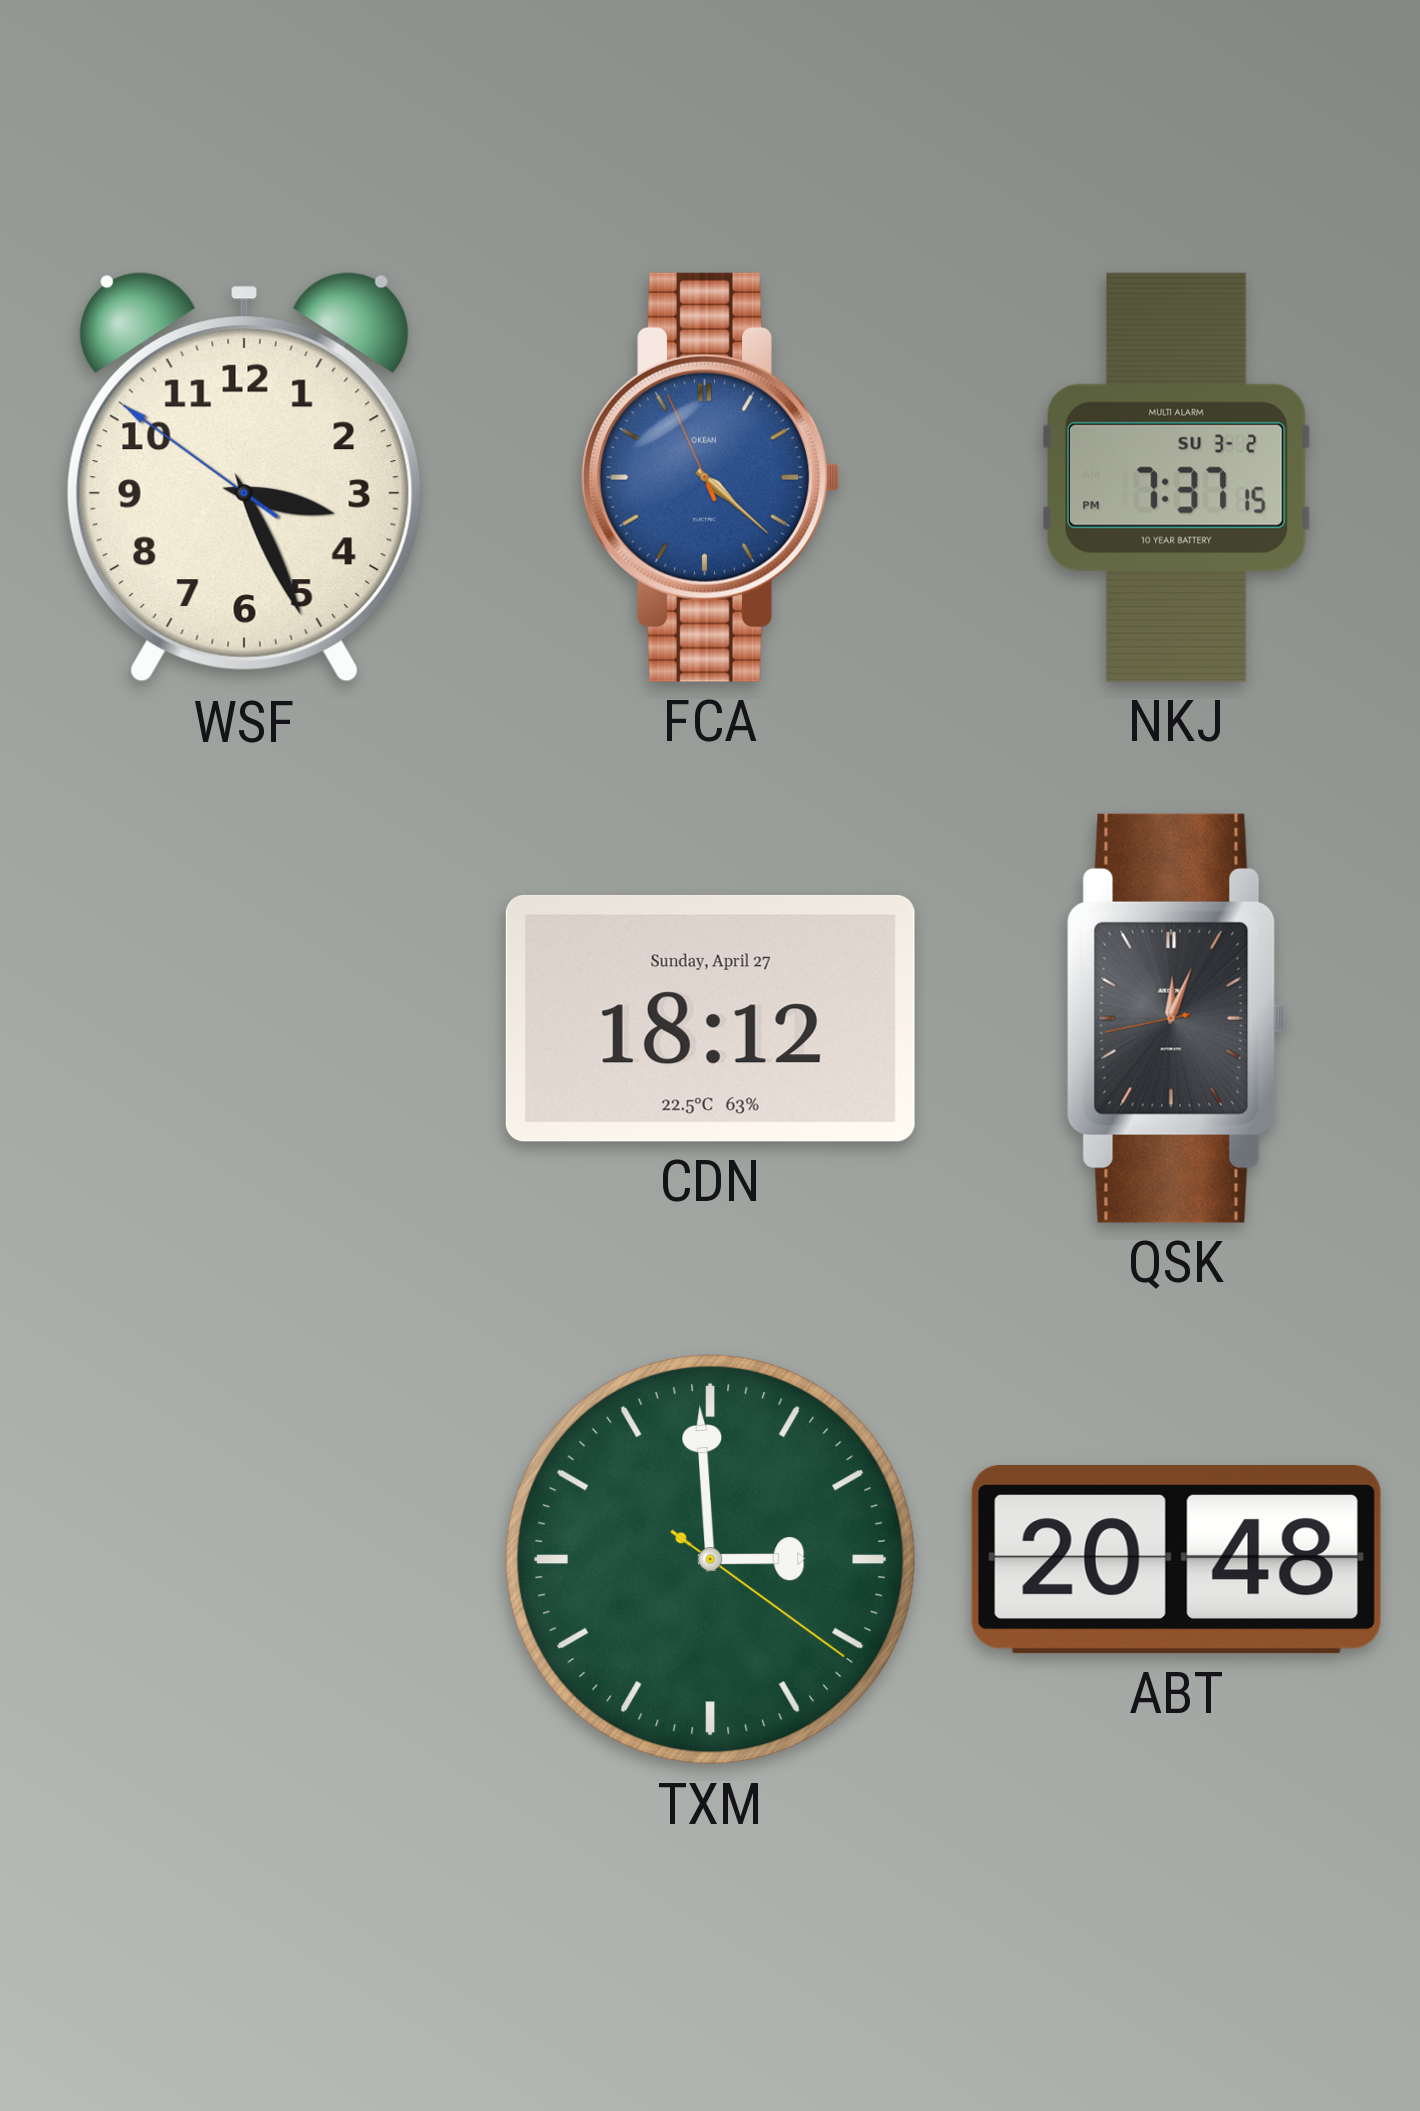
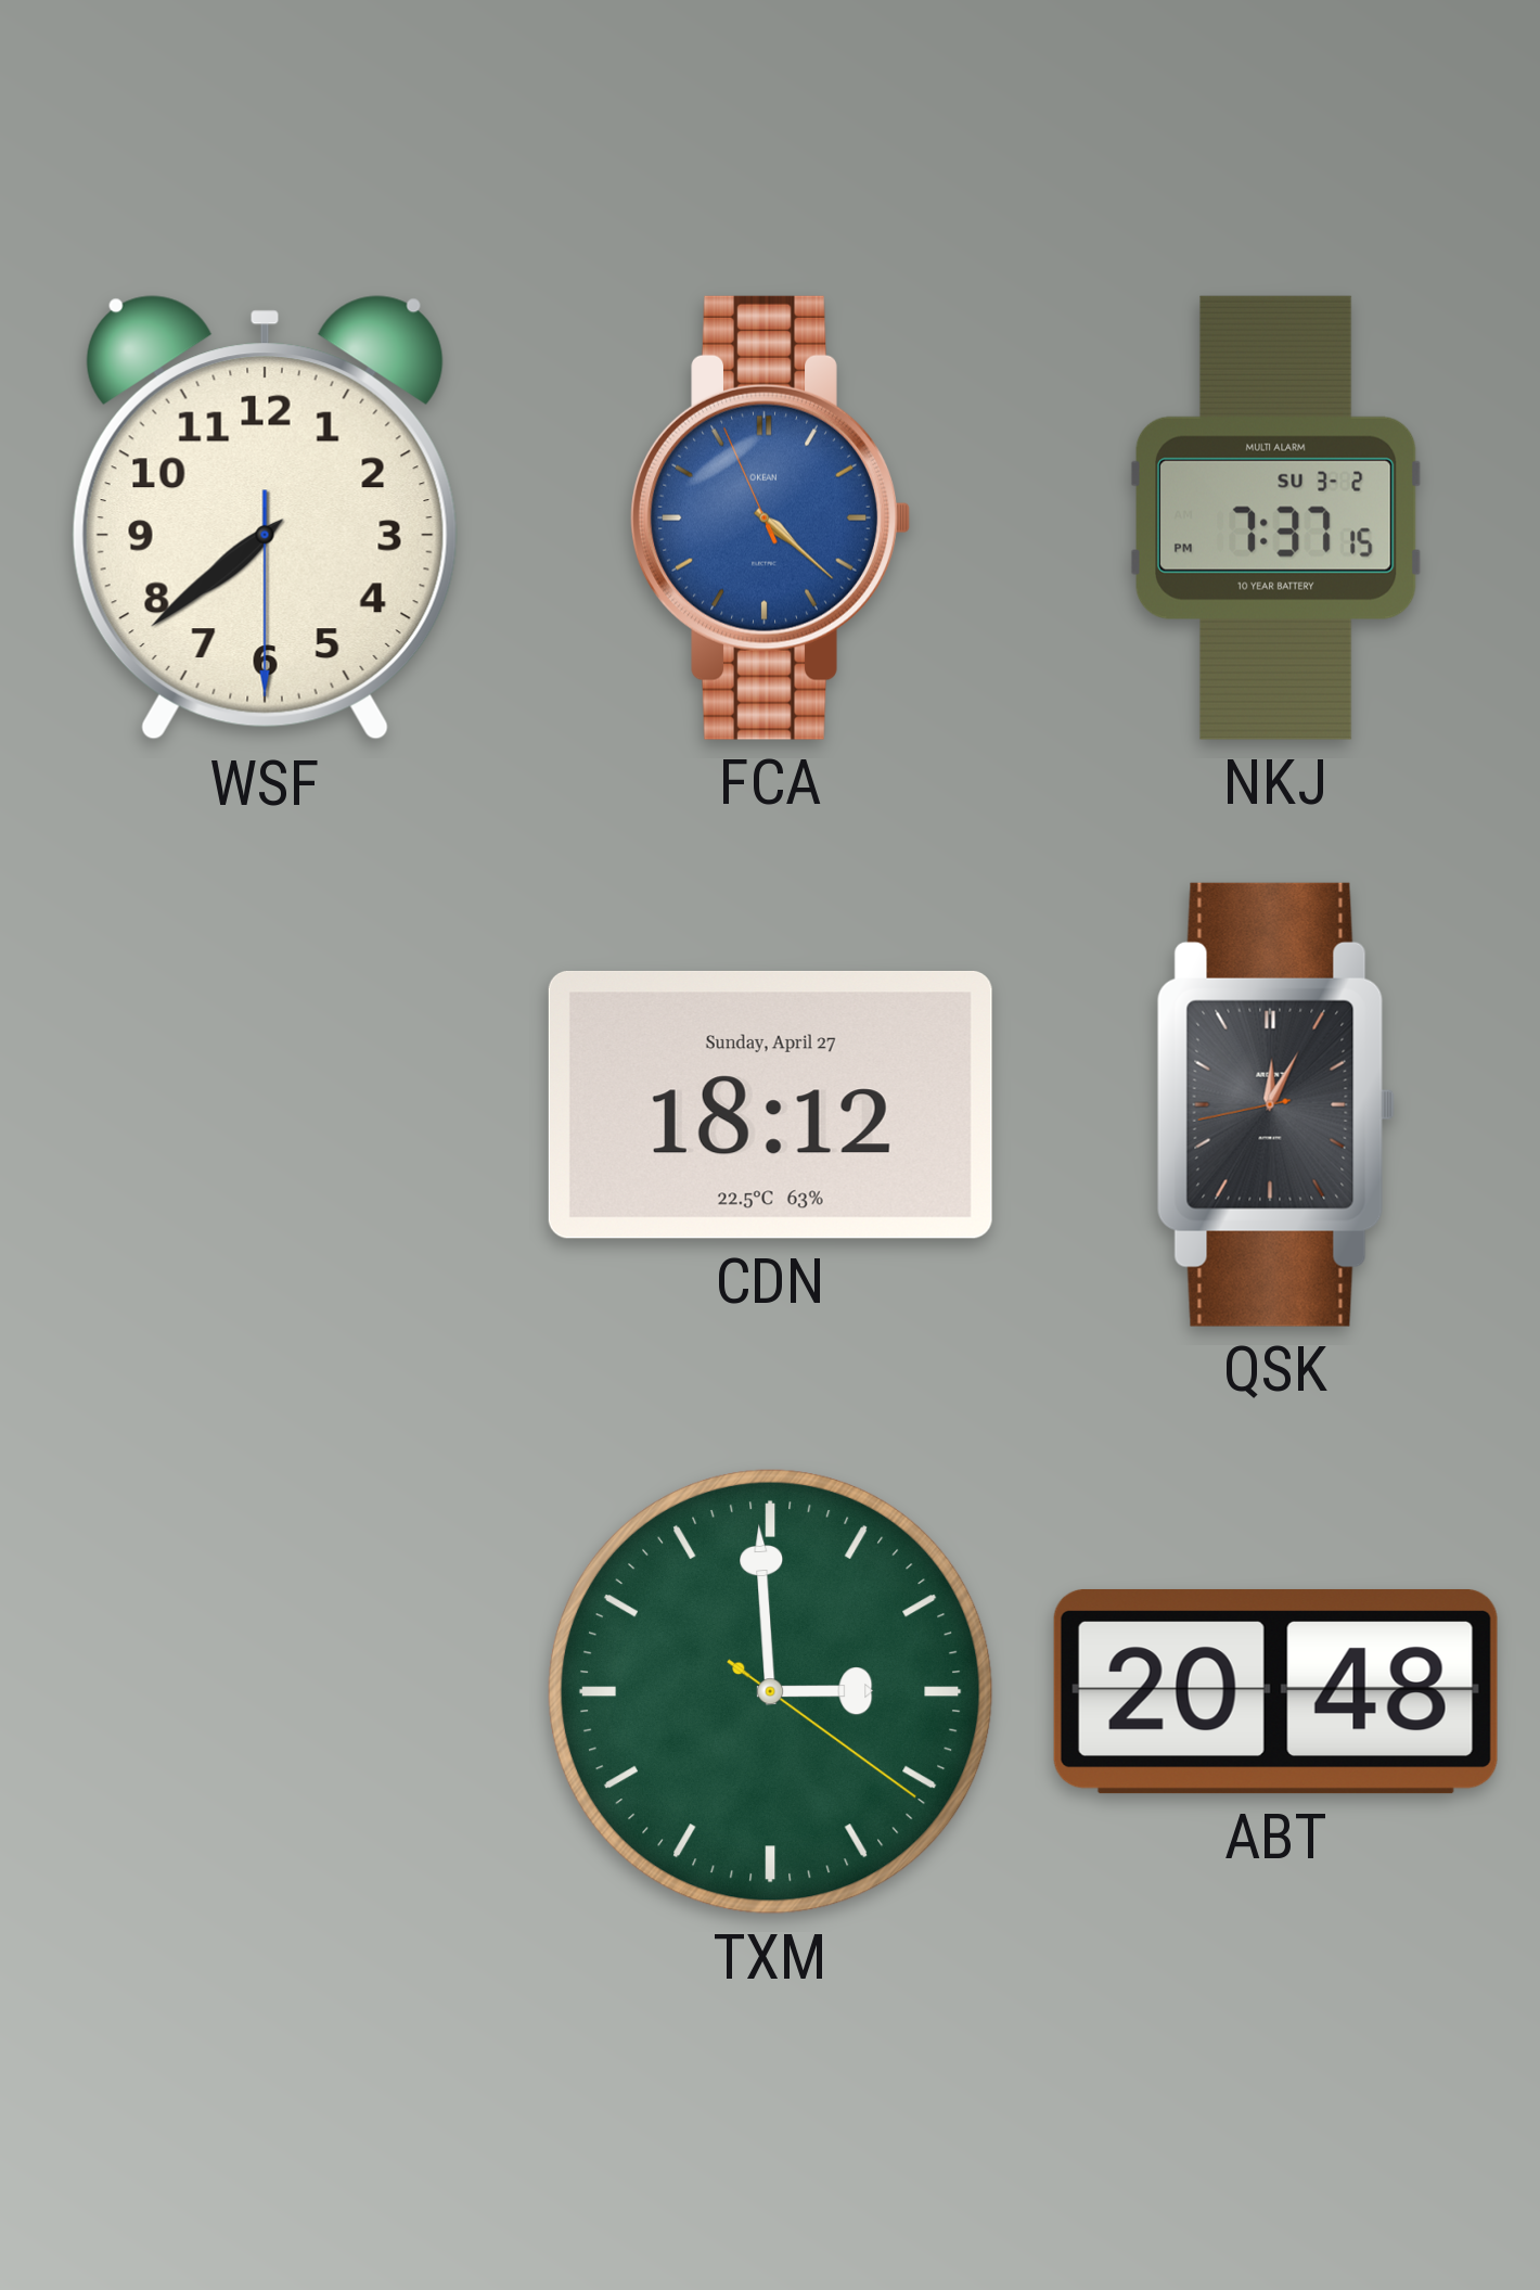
WSF: 3:25 -> 7:38
QSK: 12:03 -> 12:04
